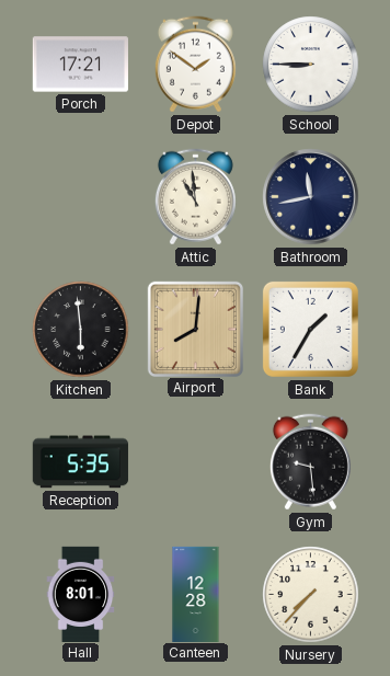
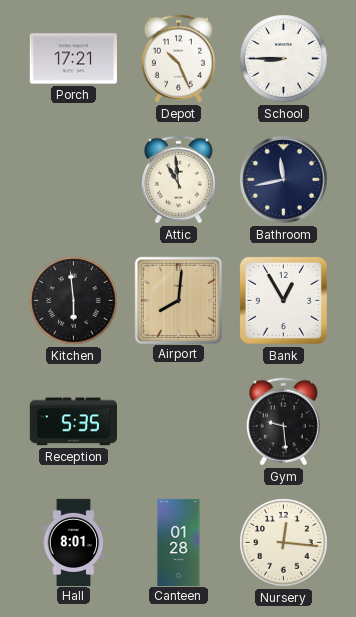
Depot: 1:51 -> 10:26
Bank: 1:35 -> 12:55
Canteen: 12:28 -> 01:28
Nursery: 7:37 -> 12:16
